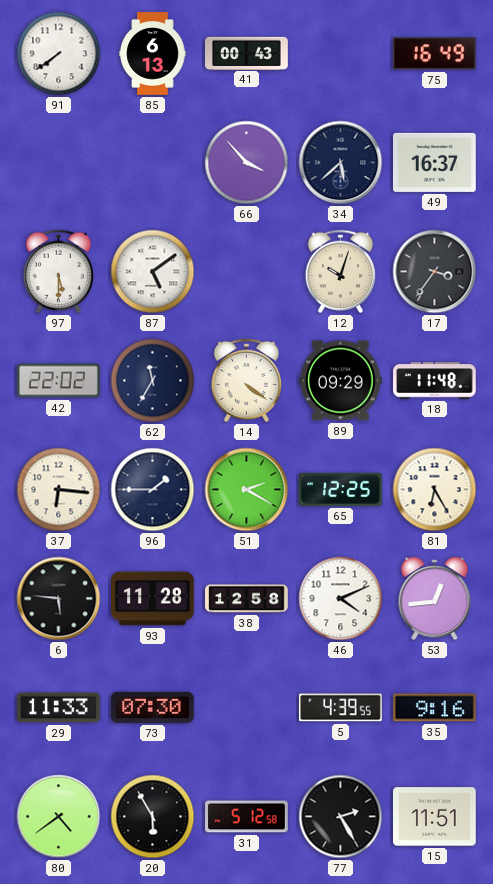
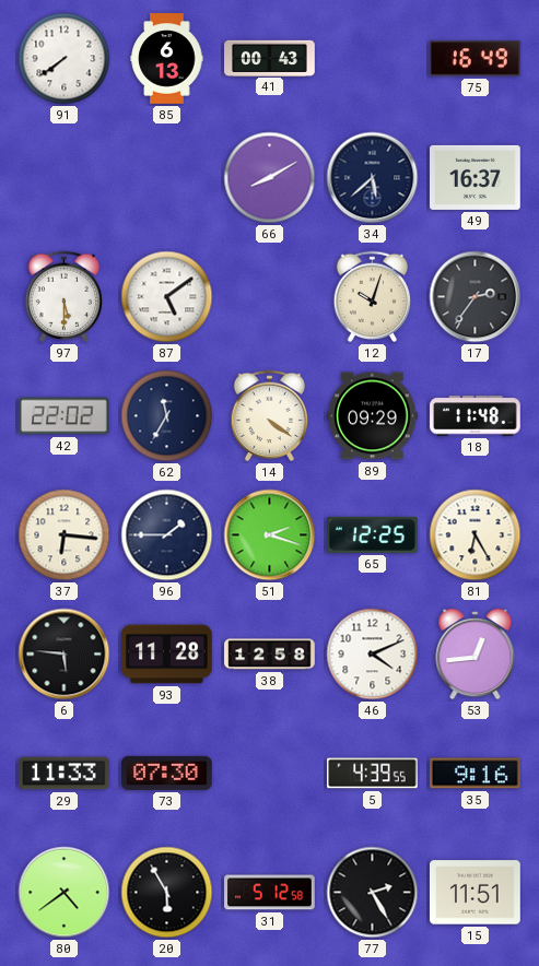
66: 3:53 -> 8:10
17: 3:36 -> 2:36
51: 2:20 -> 2:18
